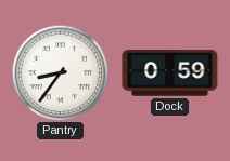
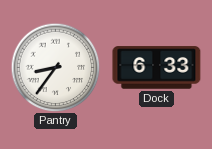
Dock: 0:59 -> 6:33
